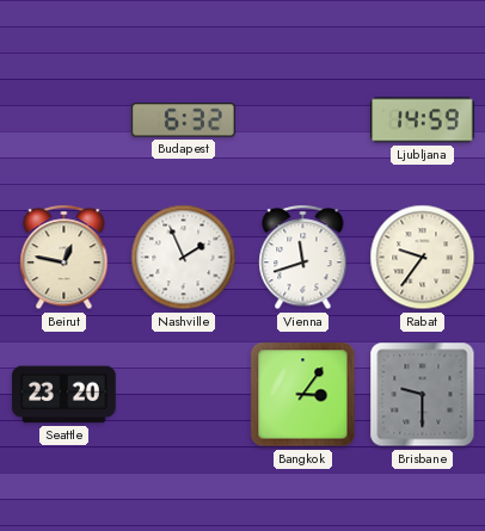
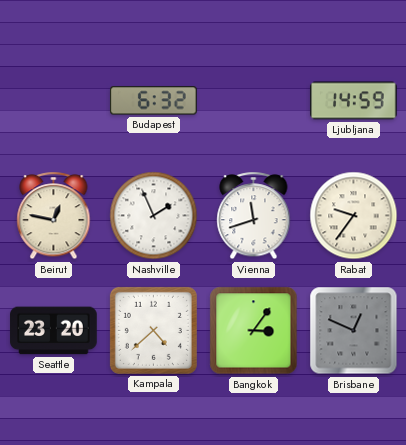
Kampala: none -> 4:38
Brisbane: 9:30 -> 12:49
